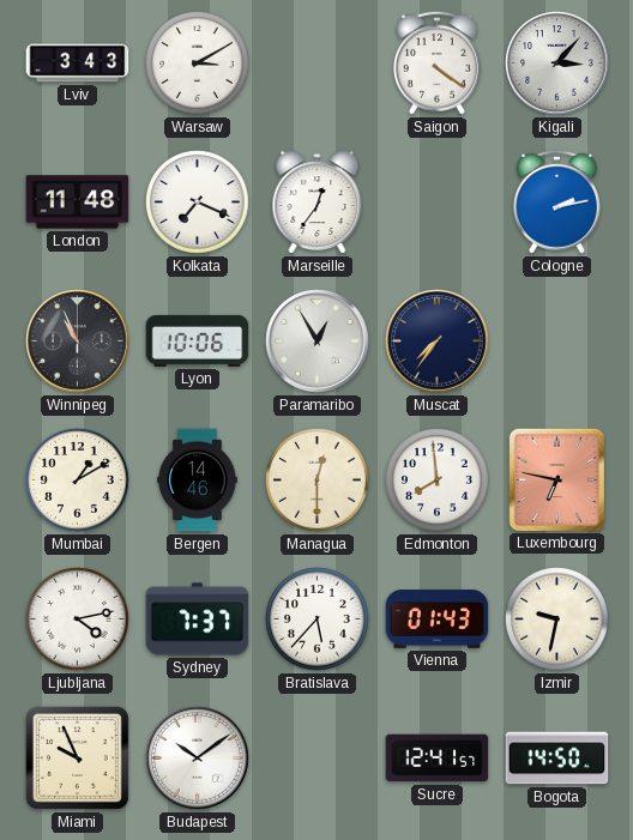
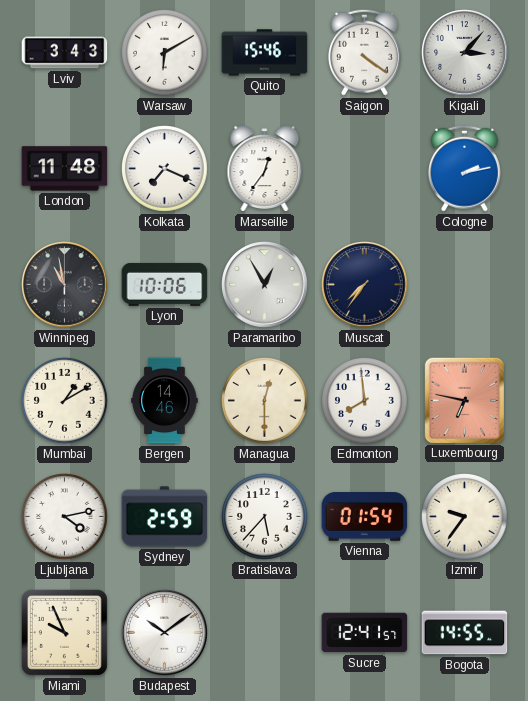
Warsaw: 3:10 -> 6:10
Quito: none -> 15:46
Winnipeg: 10:56 -> 10:58
Sydney: 7:37 -> 2:59
Vienna: 01:43 -> 01:54
Izmir: 9:32 -> 9:36
Bogota: 14:50 -> 14:55
